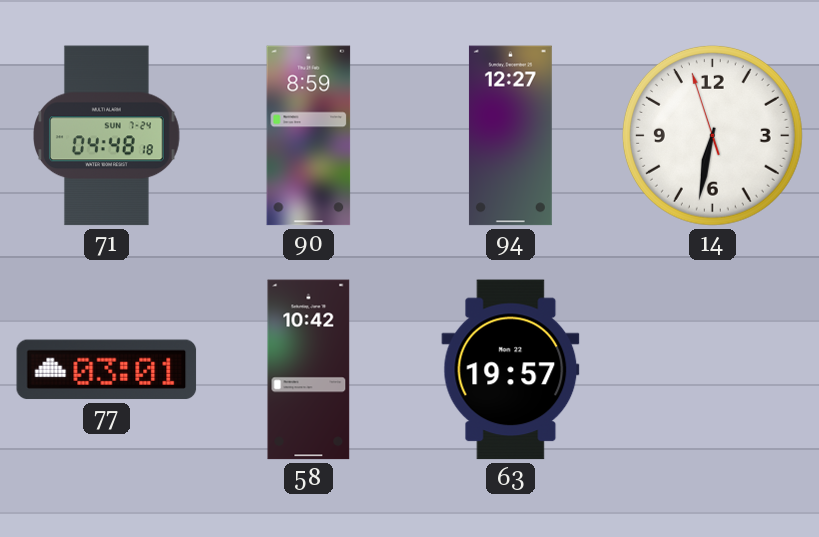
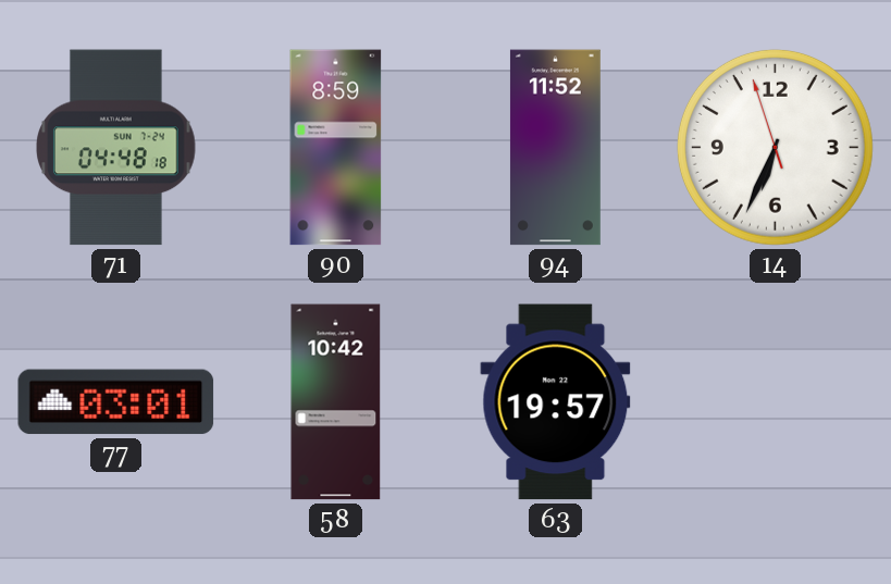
94: 12:27 -> 11:52
14: 6:31 -> 6:33
